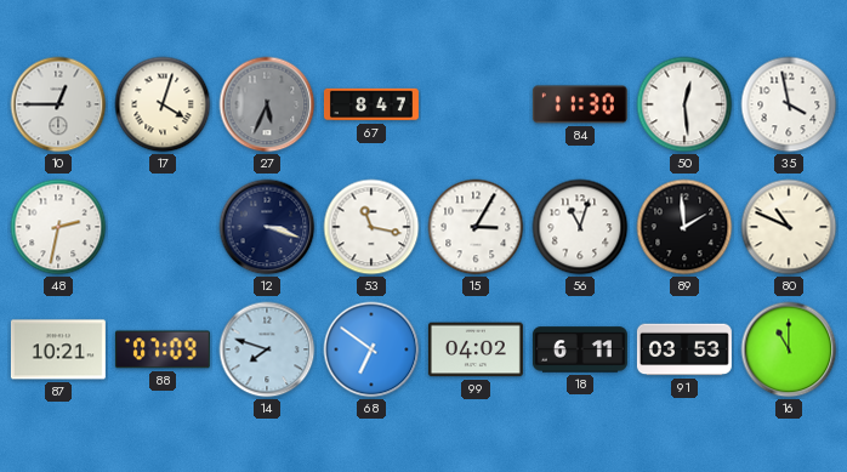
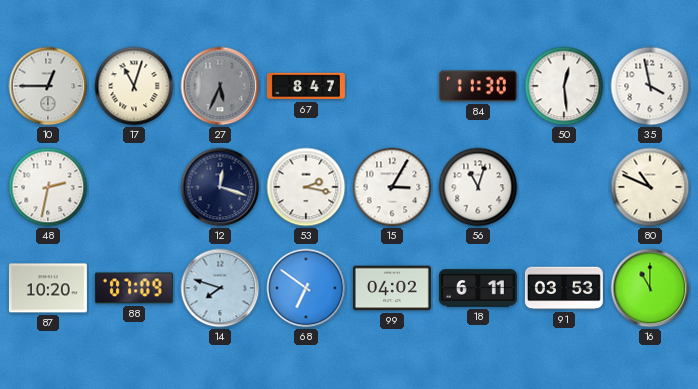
17: 4:03 -> 11:03
12: 3:18 -> 12:18
53: 11:17 -> 2:17
89: 1:59 -> none
87: 10:21 -> 10:20
